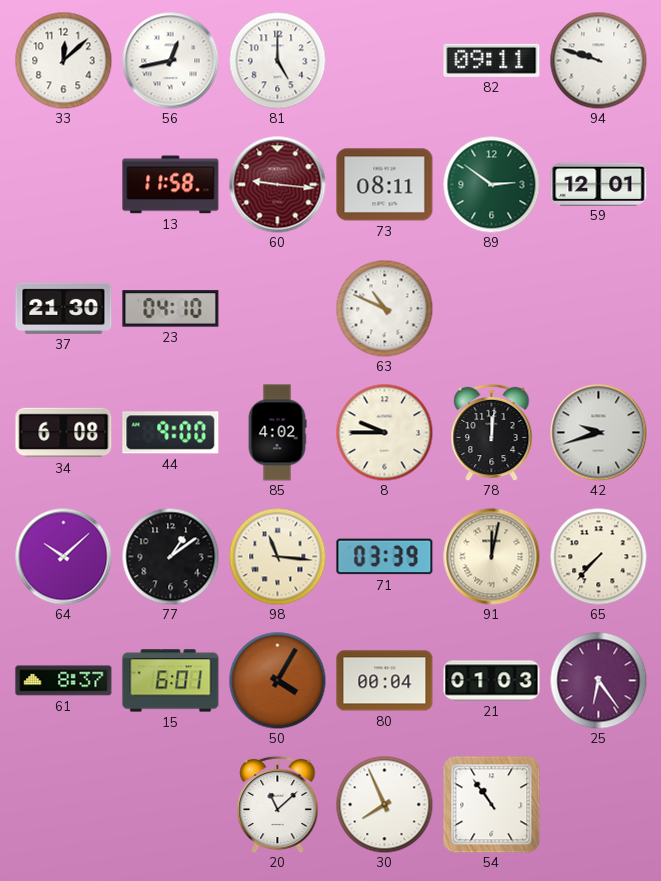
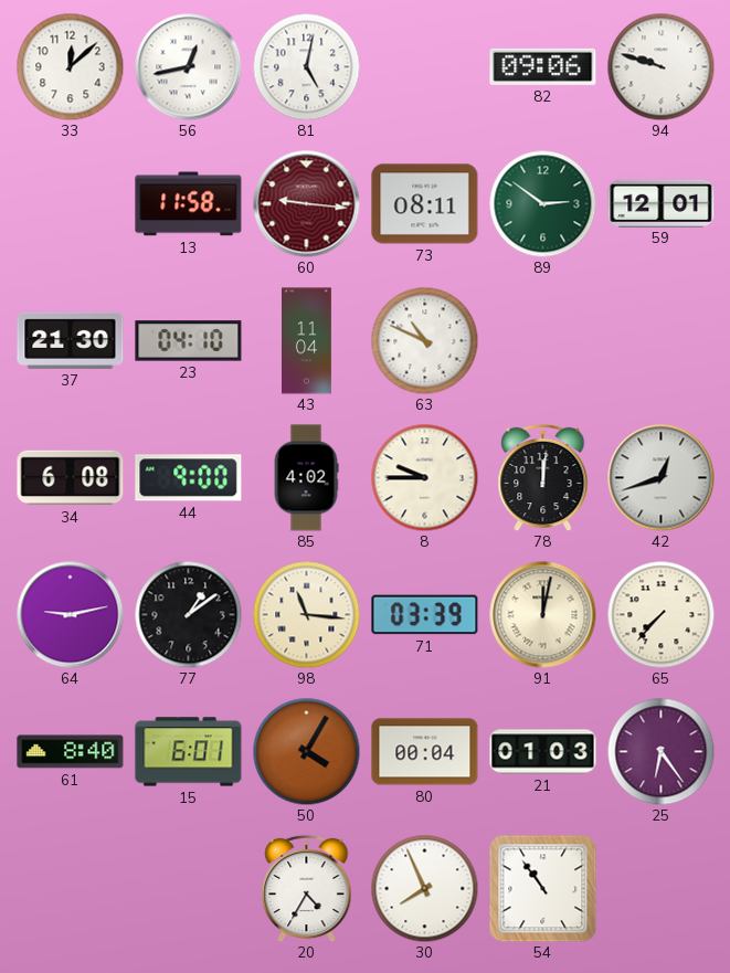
81: 5:00 -> 5:02
82: 09:11 -> 09:06
43: none -> 11:04
42: 9:42 -> 12:42
64: 10:08 -> 9:13
61: 8:37 -> 8:40
20: 11:08 -> 4:35
